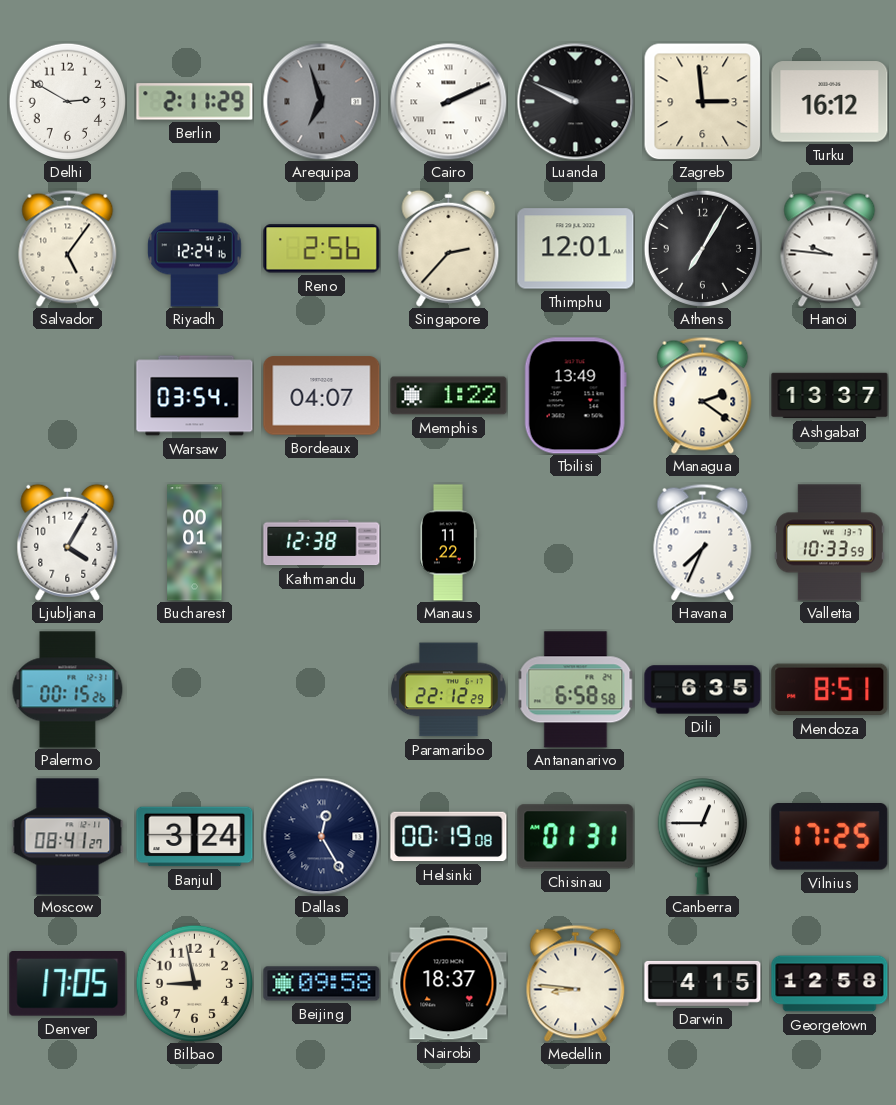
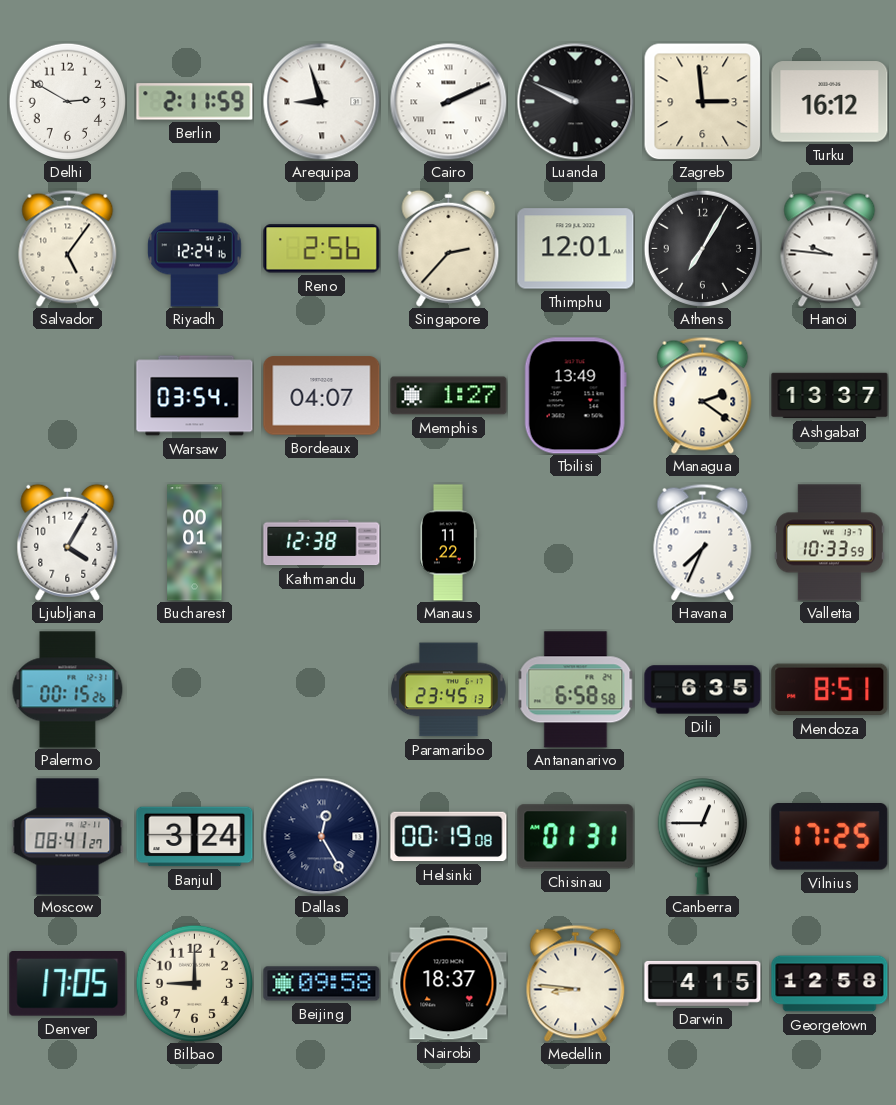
Berlin: 2:11:29 -> 2:11:59
Arequipa: 6:57 -> 8:57
Arequipa dial: grey -> white
Memphis: 1:22 -> 1:27
Paramaribo: 22:12 -> 23:45
Bilbao: 8:58 -> 9:00
